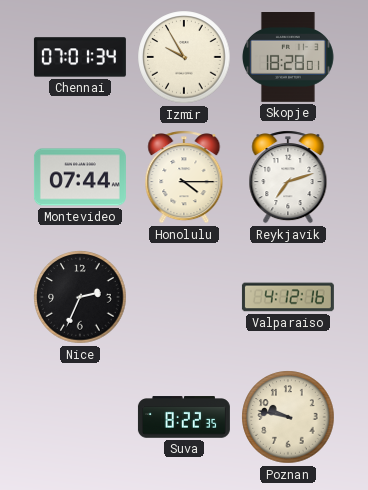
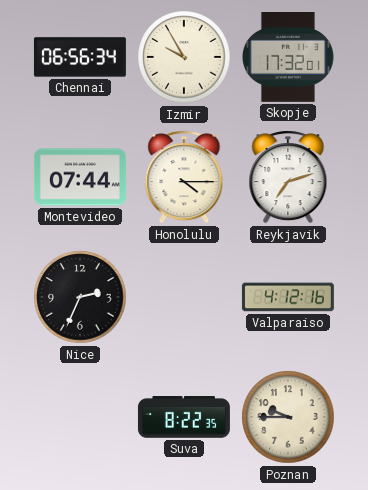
Chennai: 07:01 -> 06:56
Skopje: 18:28 -> 17:32
Poznan: 9:47 -> 9:45
